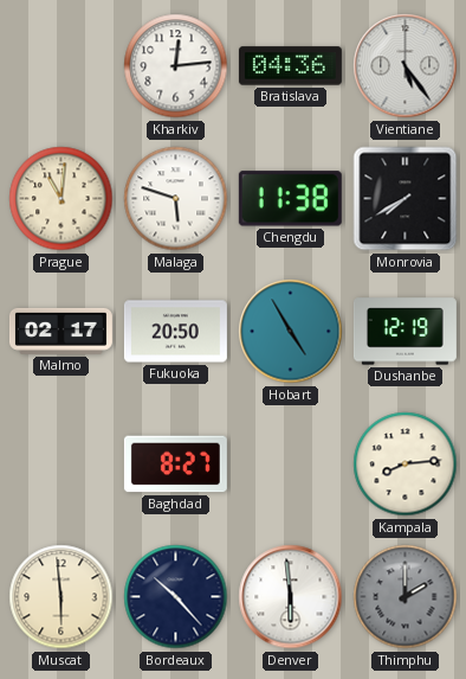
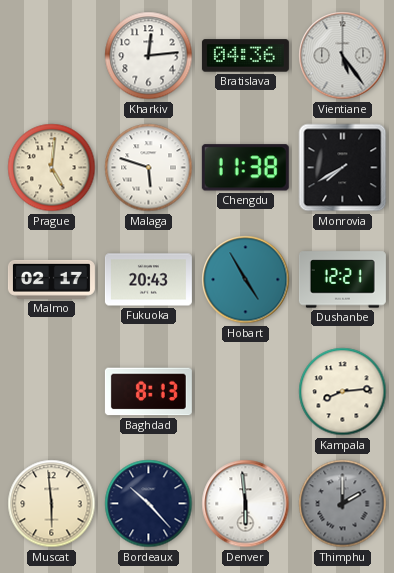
Prague: 11:01 -> 5:01
Fukuoka: 20:50 -> 20:43
Dushanbe: 12:19 -> 12:21
Baghdad: 8:27 -> 8:13
